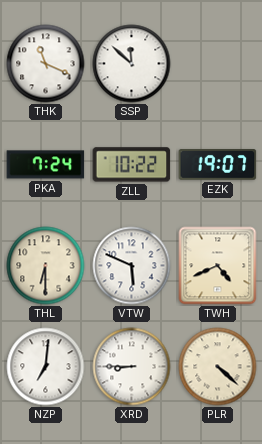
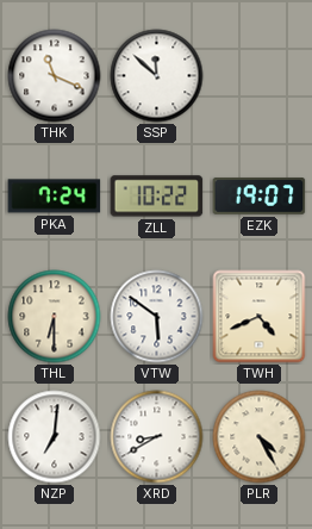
VTW: 5:49 -> 5:51
XRD: 8:45 -> 8:40
PLR: 4:22 -> 4:25
